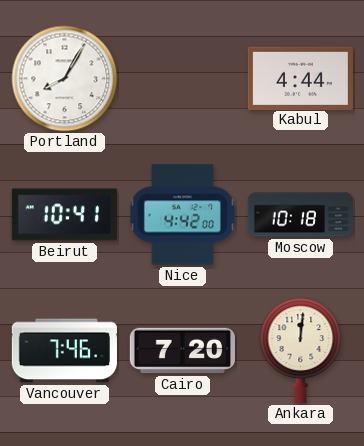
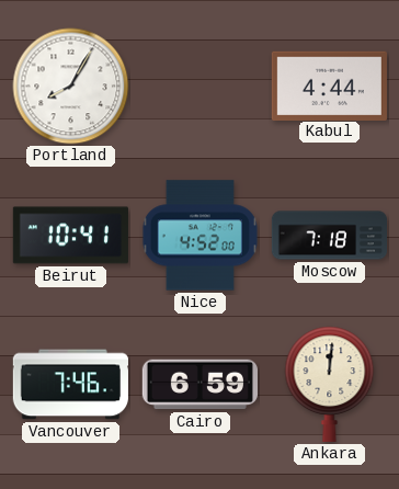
Nice: 4:42 -> 4:52
Moscow: 10:18 -> 7:18
Cairo: 7:20 -> 6:59
